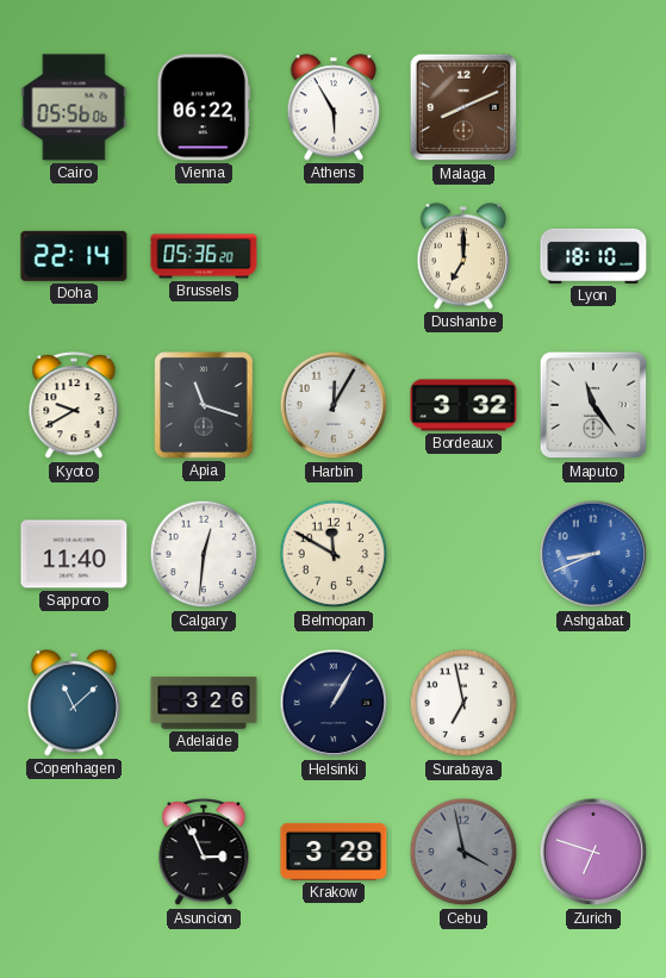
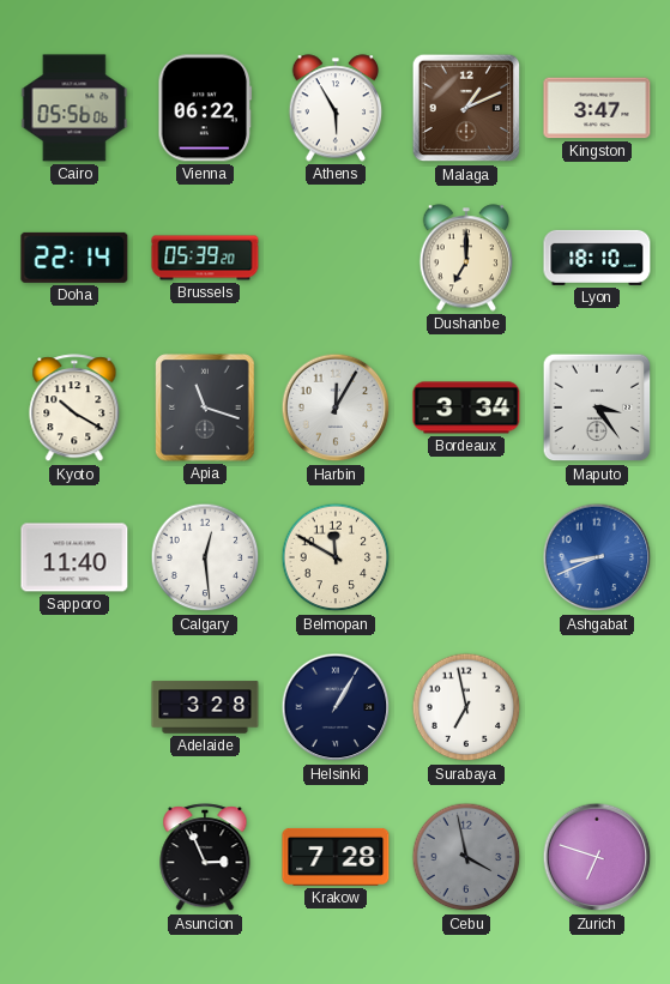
Malaga: 8:11 -> 1:11
Kingston: none -> 3:47
Brussels: 05:36 -> 05:39
Kyoto: 9:40 -> 10:20
Bordeaux: 3:32 -> 3:34
Maputo: 11:24 -> 3:24
Calgary: 12:31 -> 12:29
Copenhagen: 11:08 -> none
Adelaide: 3:26 -> 3:28
Krakow: 3:28 -> 7:28
